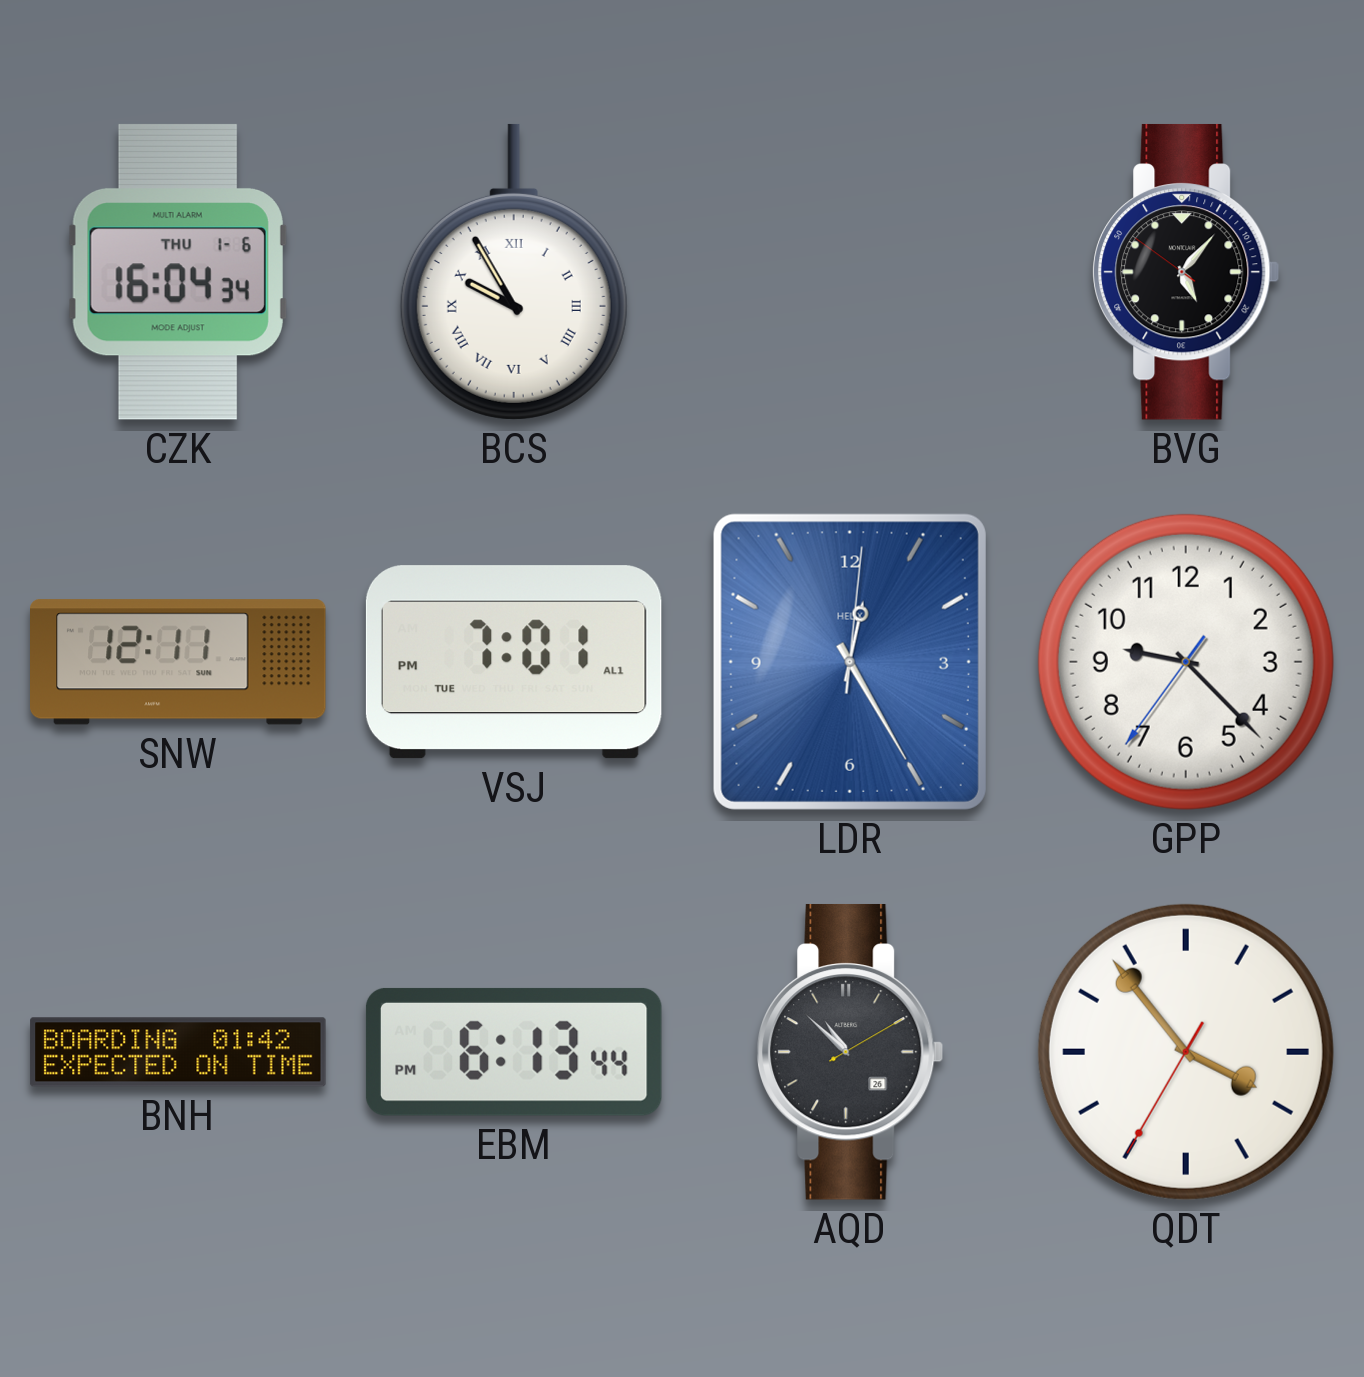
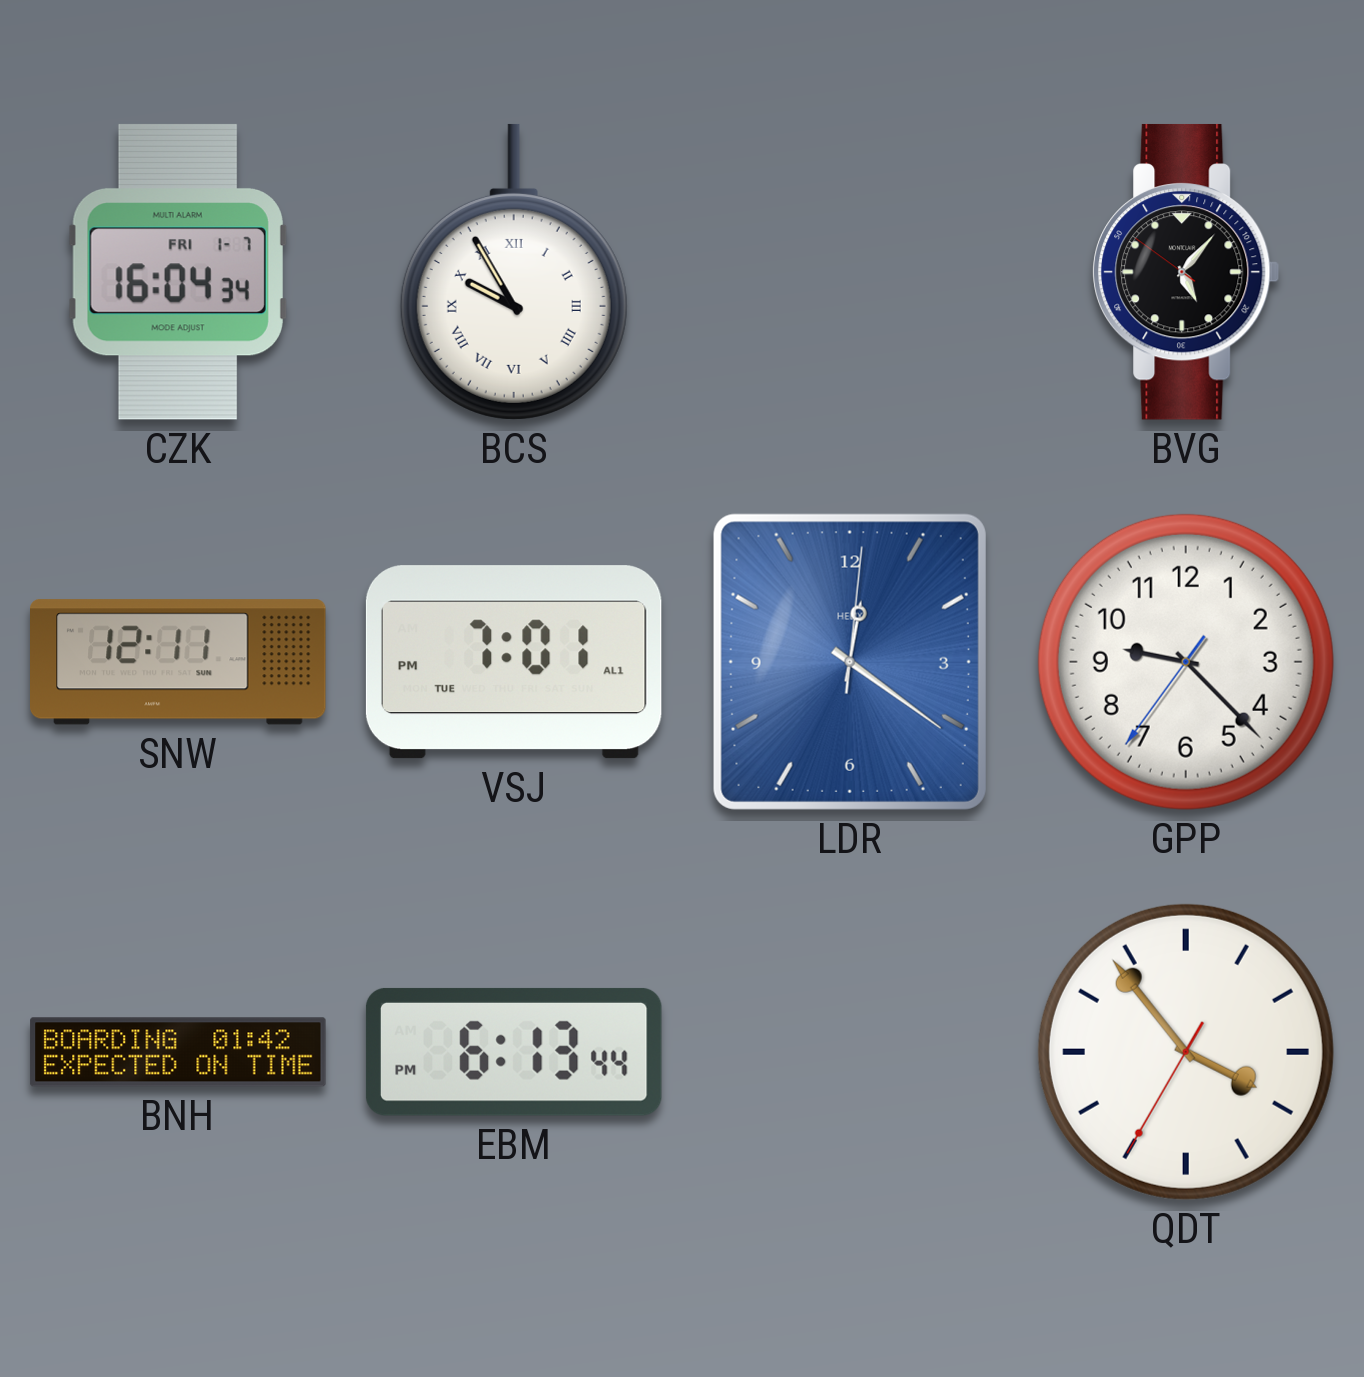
CZK date: THU 1-6 -> FRI 1-7
LDR: 12:25 -> 12:21
AQD: 10:52 -> none
